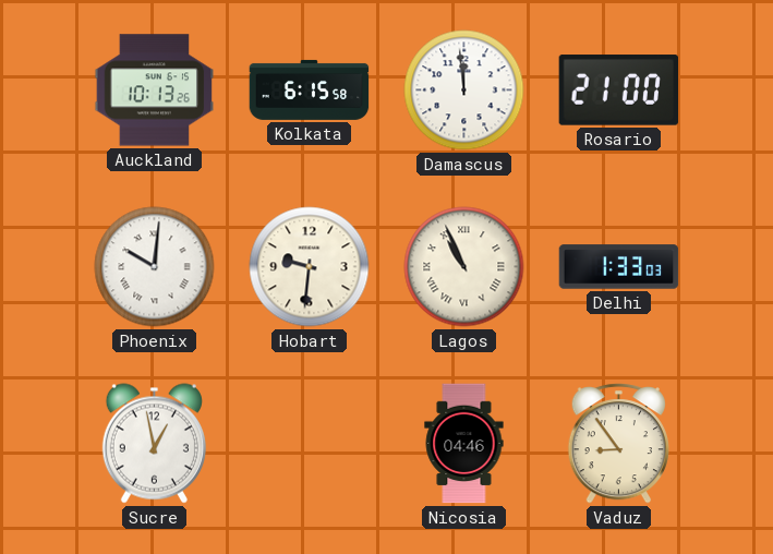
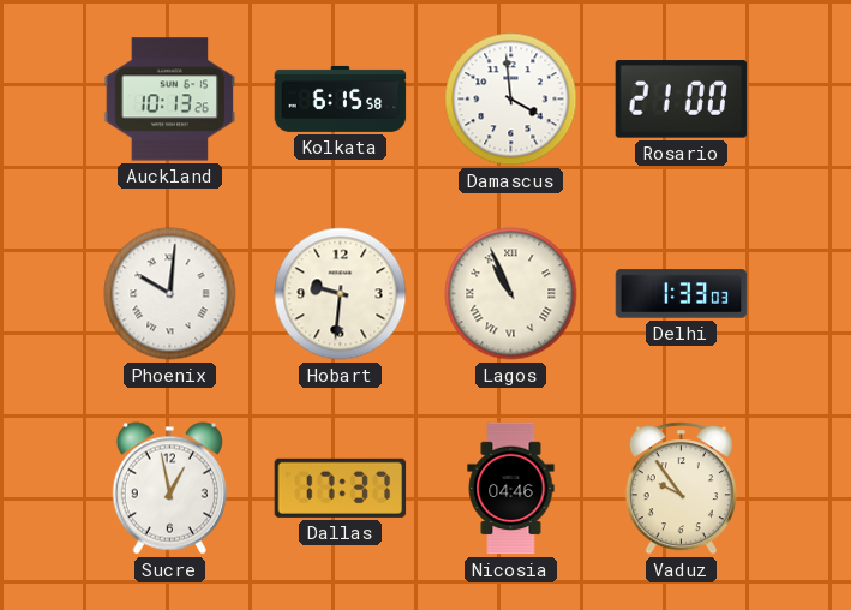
Damascus: 11:59 -> 3:59
Dallas: none -> 17:37
Vaduz: 8:54 -> 9:54
